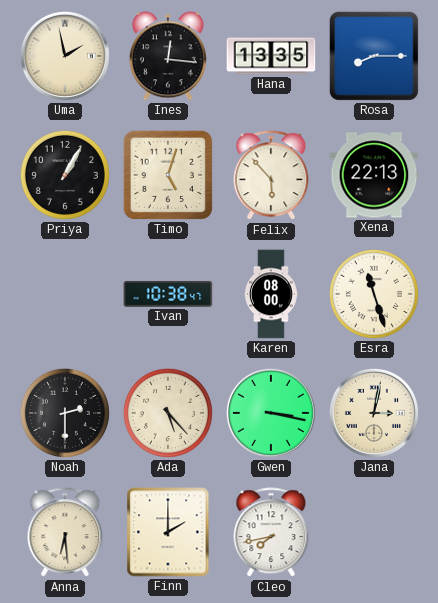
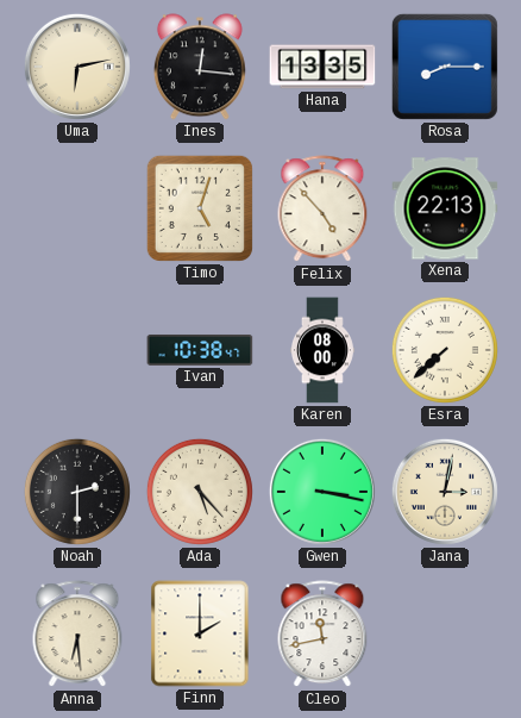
Uma: 1:58 -> 6:13
Priya: 1:05 -> none
Felix: 5:53 -> 4:53
Esra: 11:27 -> 7:38
Cleo: 7:43 -> 11:43
